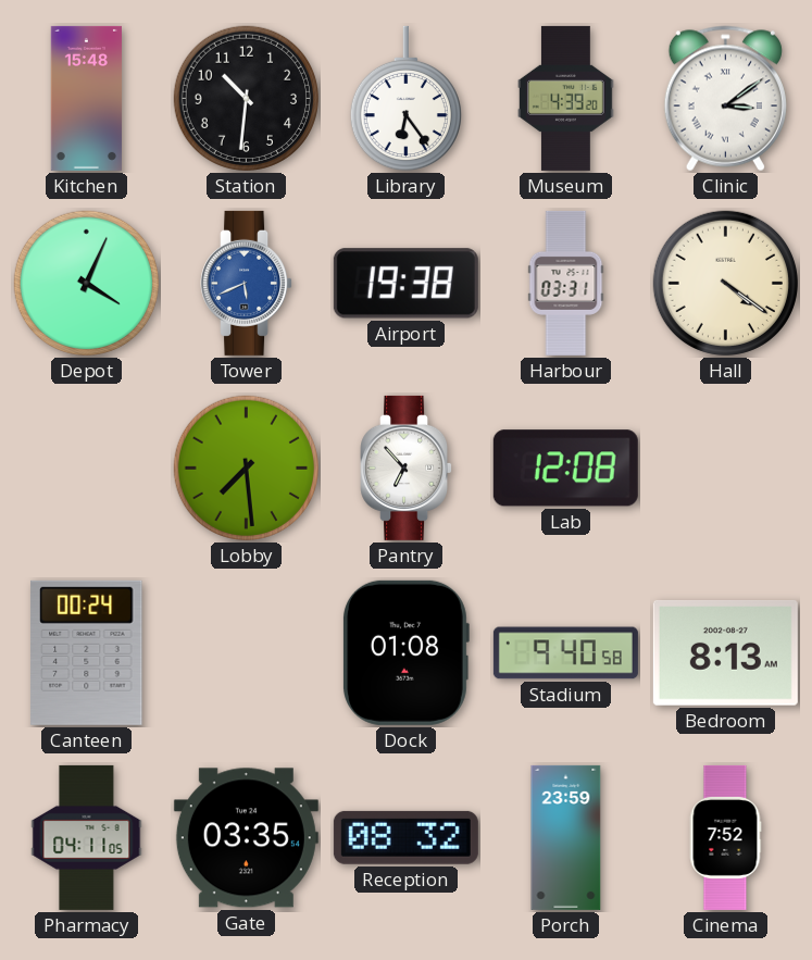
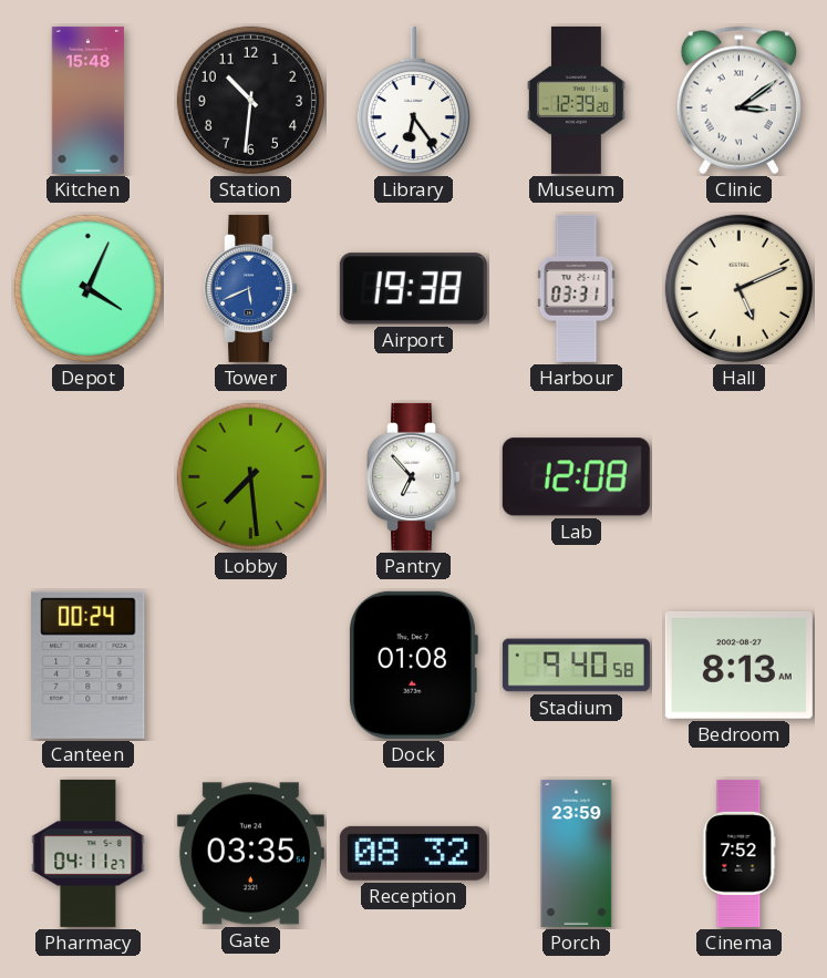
Museum: 4:39 -> 12:39
Hall: 4:21 -> 5:11
Pharmacy: 04:11:05 -> 04:11:27
